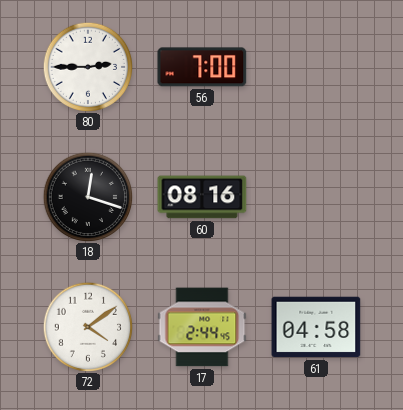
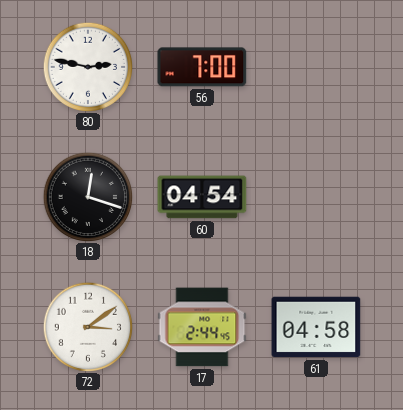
80: 2:45 -> 2:47
60: 08:16 -> 04:54
72: 4:09 -> 3:09
